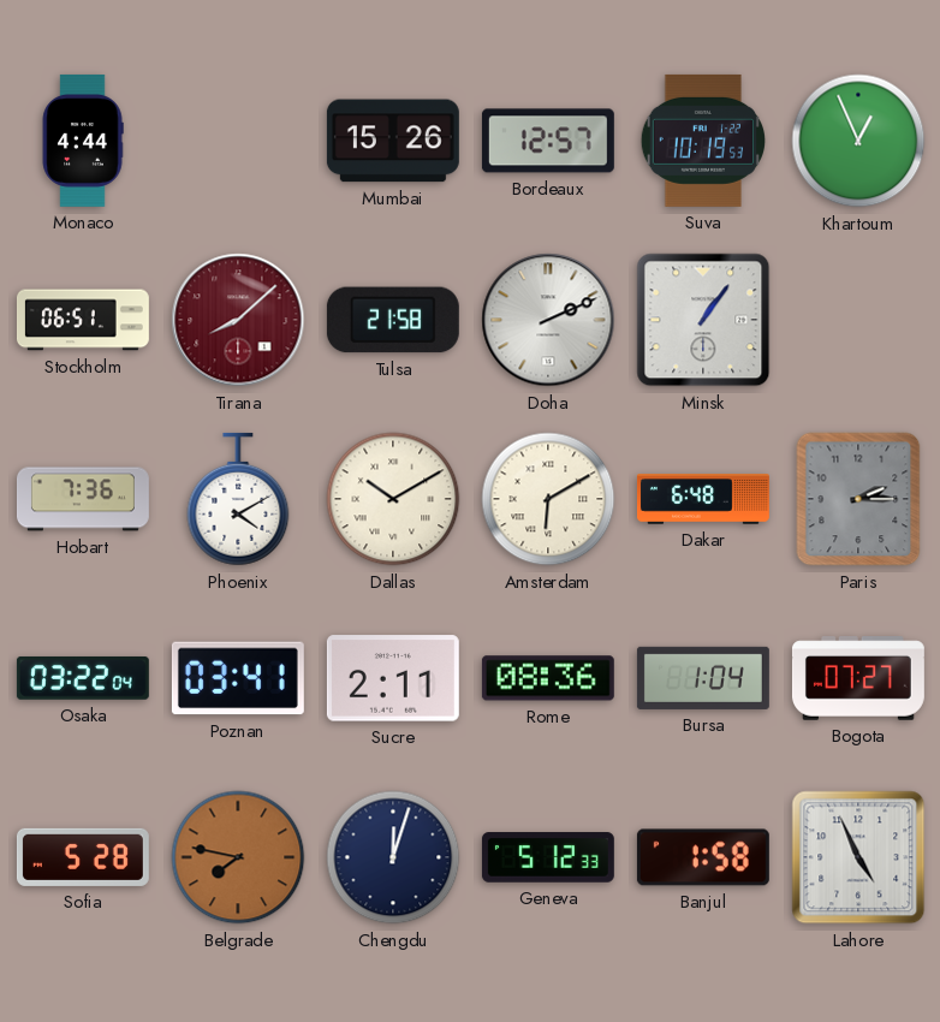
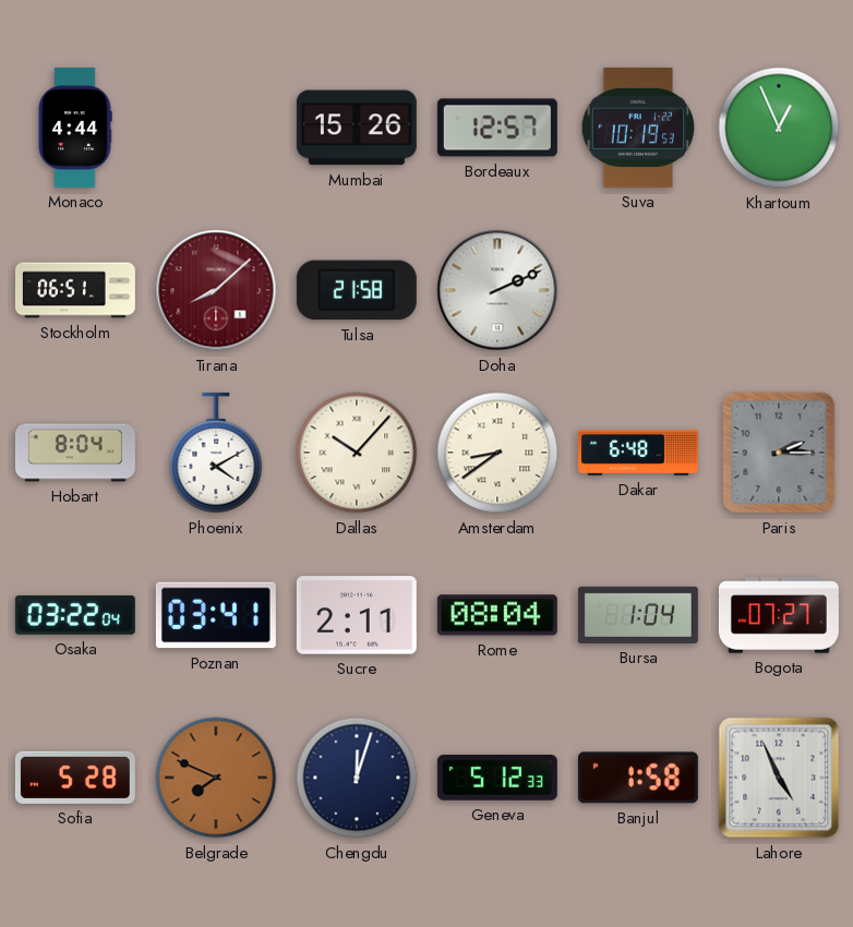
Minsk: 1:06 -> none
Hobart: 7:36 -> 8:04
Dallas: 10:10 -> 10:07
Amsterdam: 6:10 -> 8:39
Rome: 08:36 -> 08:04
Belgrade: 7:47 -> 7:49
